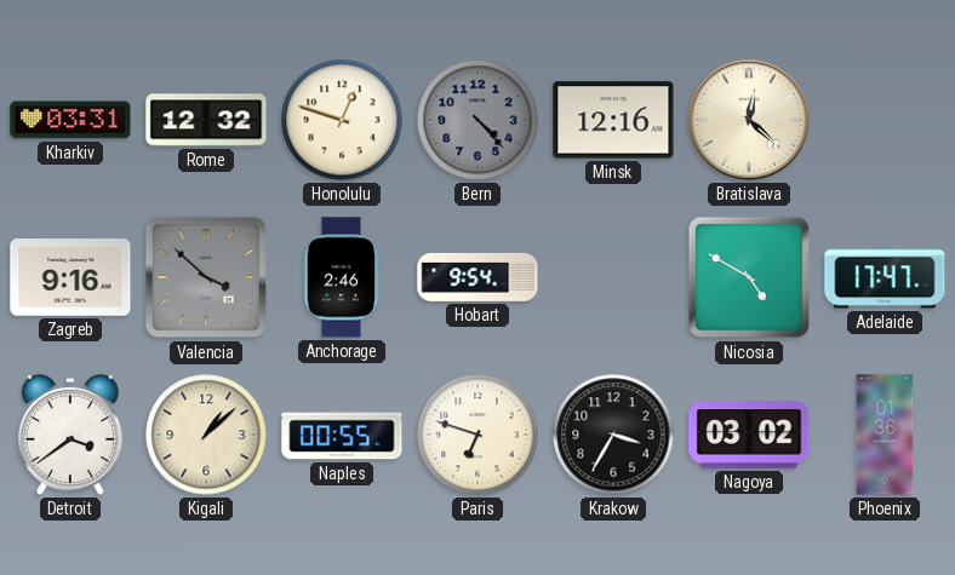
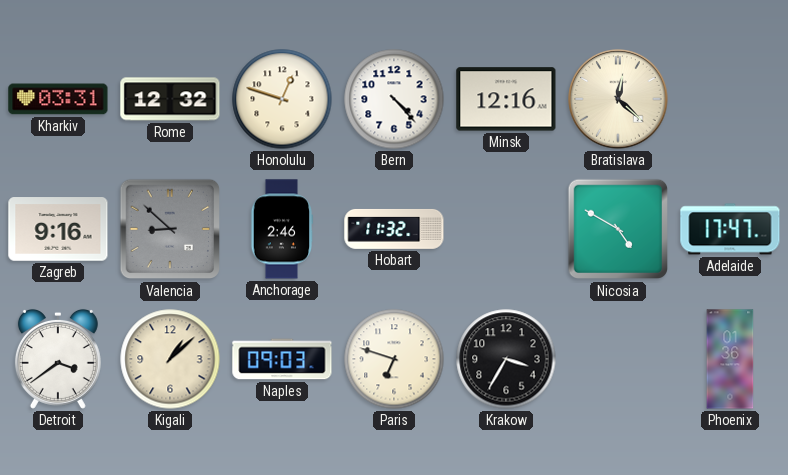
Bern dial: grey -> white
Valencia: 3:52 -> 8:52
Hobart: 9:54 -> 11:32
Naples: 00:55 -> 09:03
Nagoya: 03:02 -> none
